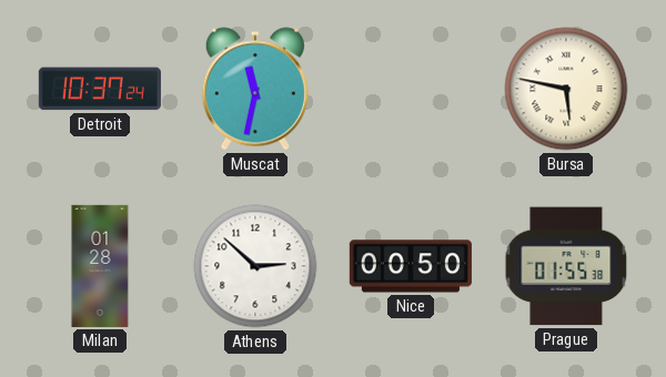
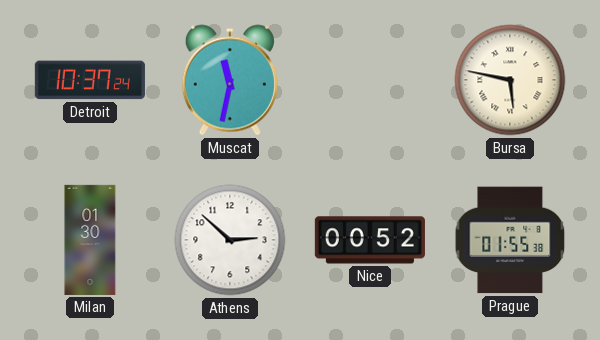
Milan: 01:28 -> 01:30
Nice: 00:50 -> 00:52
